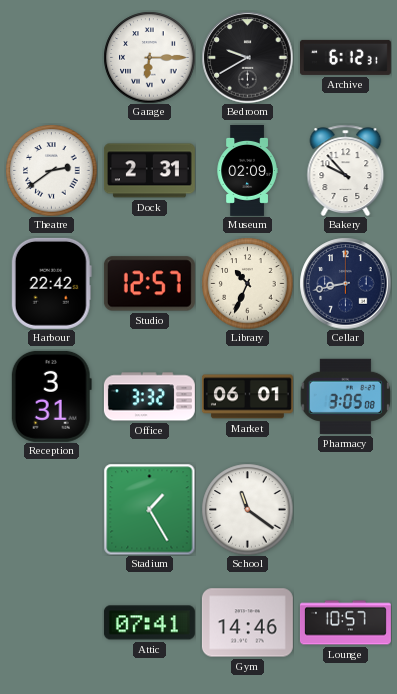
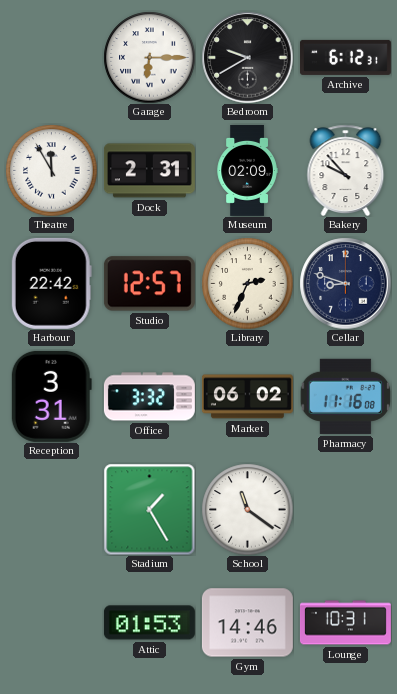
Theatre: 2:39 -> 11:55
Library: 10:34 -> 2:34
Cellar: 8:43 -> 8:48
Market: 06:01 -> 06:02
Pharmacy: 3:05 -> 11:16
Attic: 07:41 -> 01:53
Lounge: 10:57 -> 10:31
